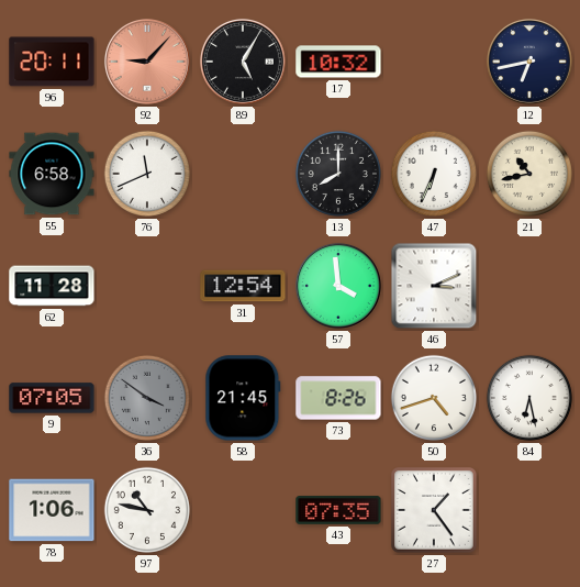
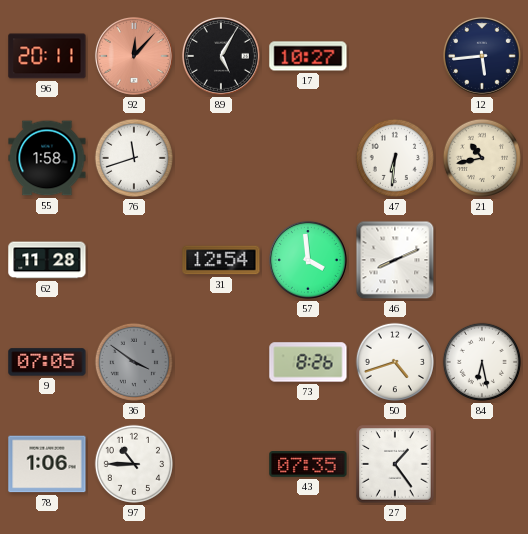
92: 9:07 -> 12:07
17: 10:32 -> 10:27
12: 6:43 -> 5:44
55: 6:58 -> 1:58
76: 11:41 -> 11:42
13: 8:00 -> none
47: 6:34 -> 6:31
46: 3:11 -> 8:11
58: 21:45 -> none
97: 10:47 -> 10:45
